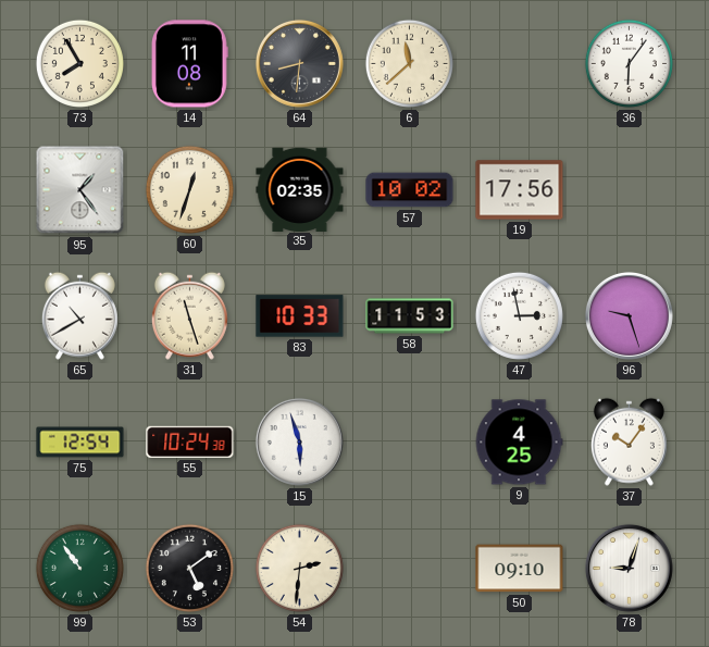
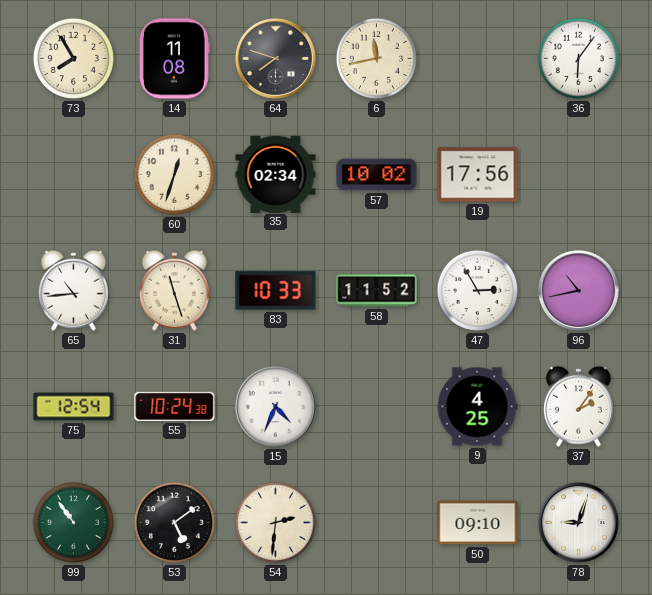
64: 8:31 -> 7:48
6: 11:38 -> 11:43
95: 1:24 -> none
35: 02:35 -> 02:34
65: 10:40 -> 10:44
58: 11:53 -> 11:52
47: 2:58 -> 2:55
96: 9:27 -> 10:43
15: 5:57 -> 4:34
37: 10:06 -> 2:06
